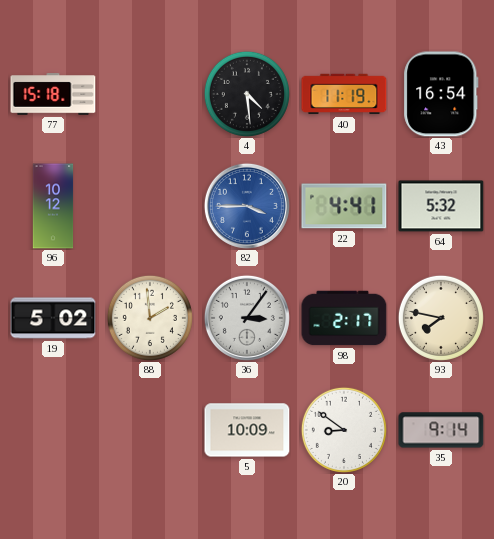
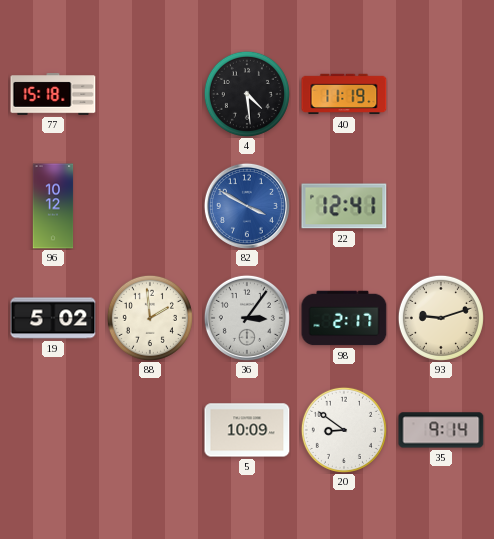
43: 16:54 -> none
82: 3:45 -> 3:50
22: 4:41 -> 12:41
64: 5:32 -> none
93: 7:47 -> 9:12
